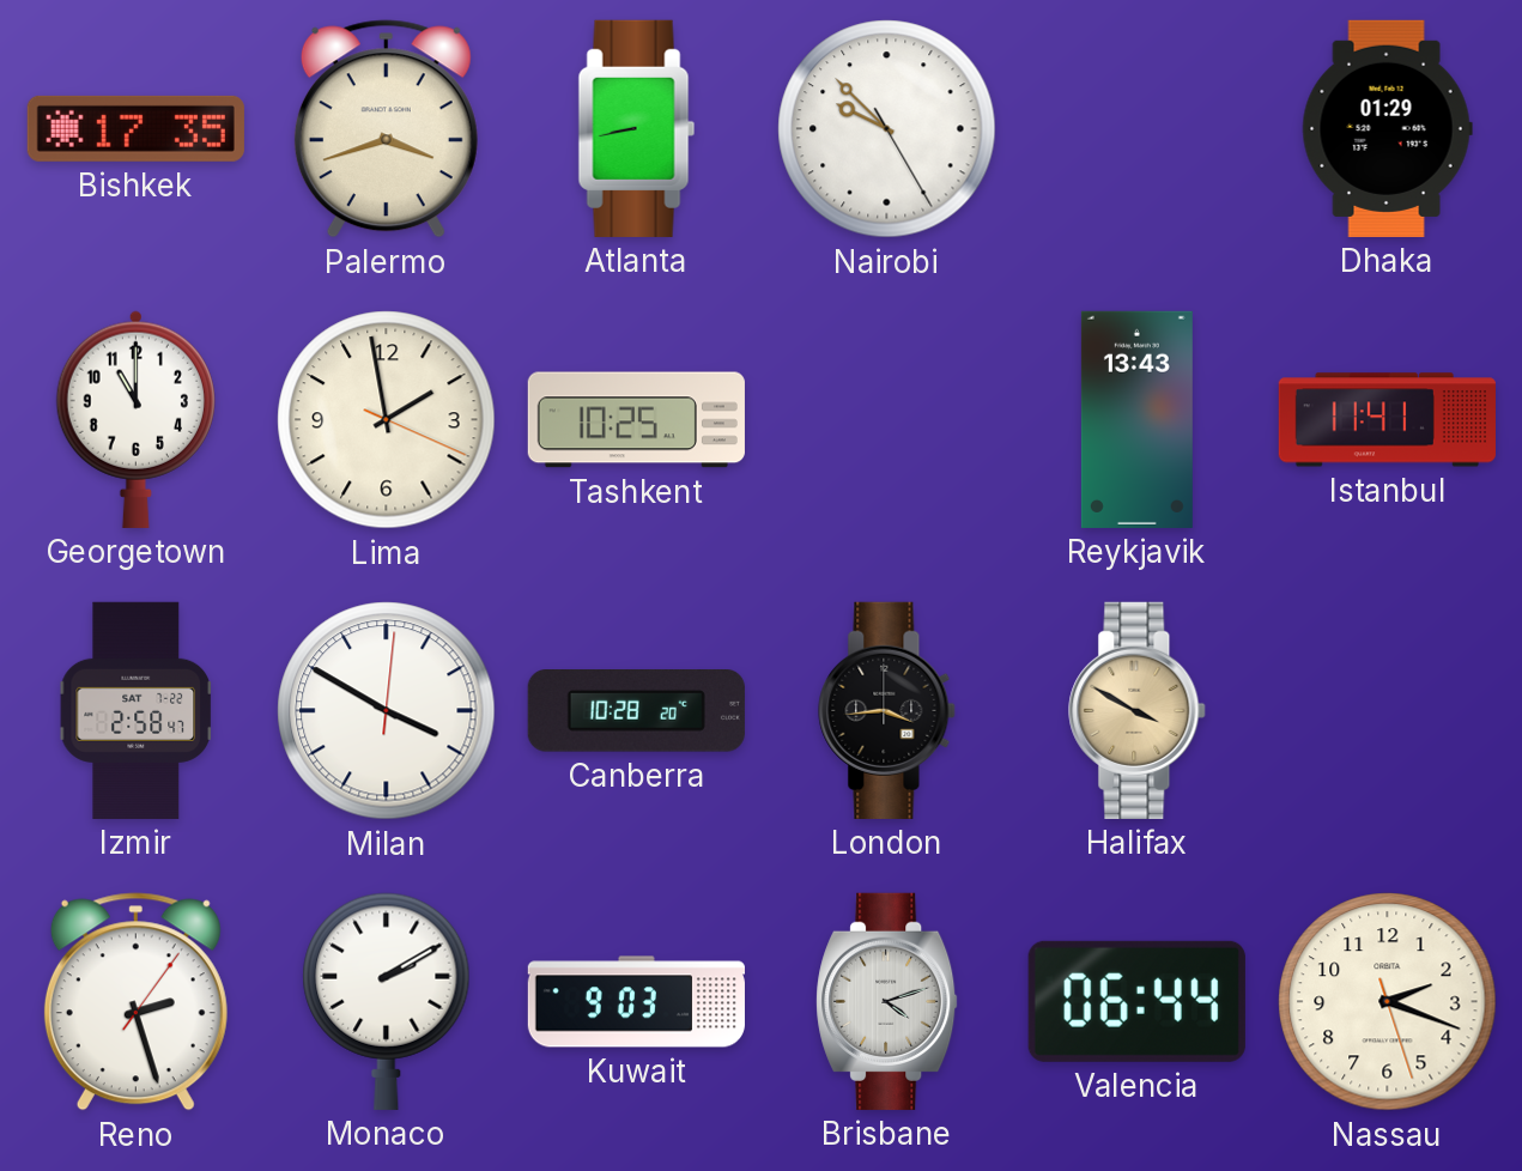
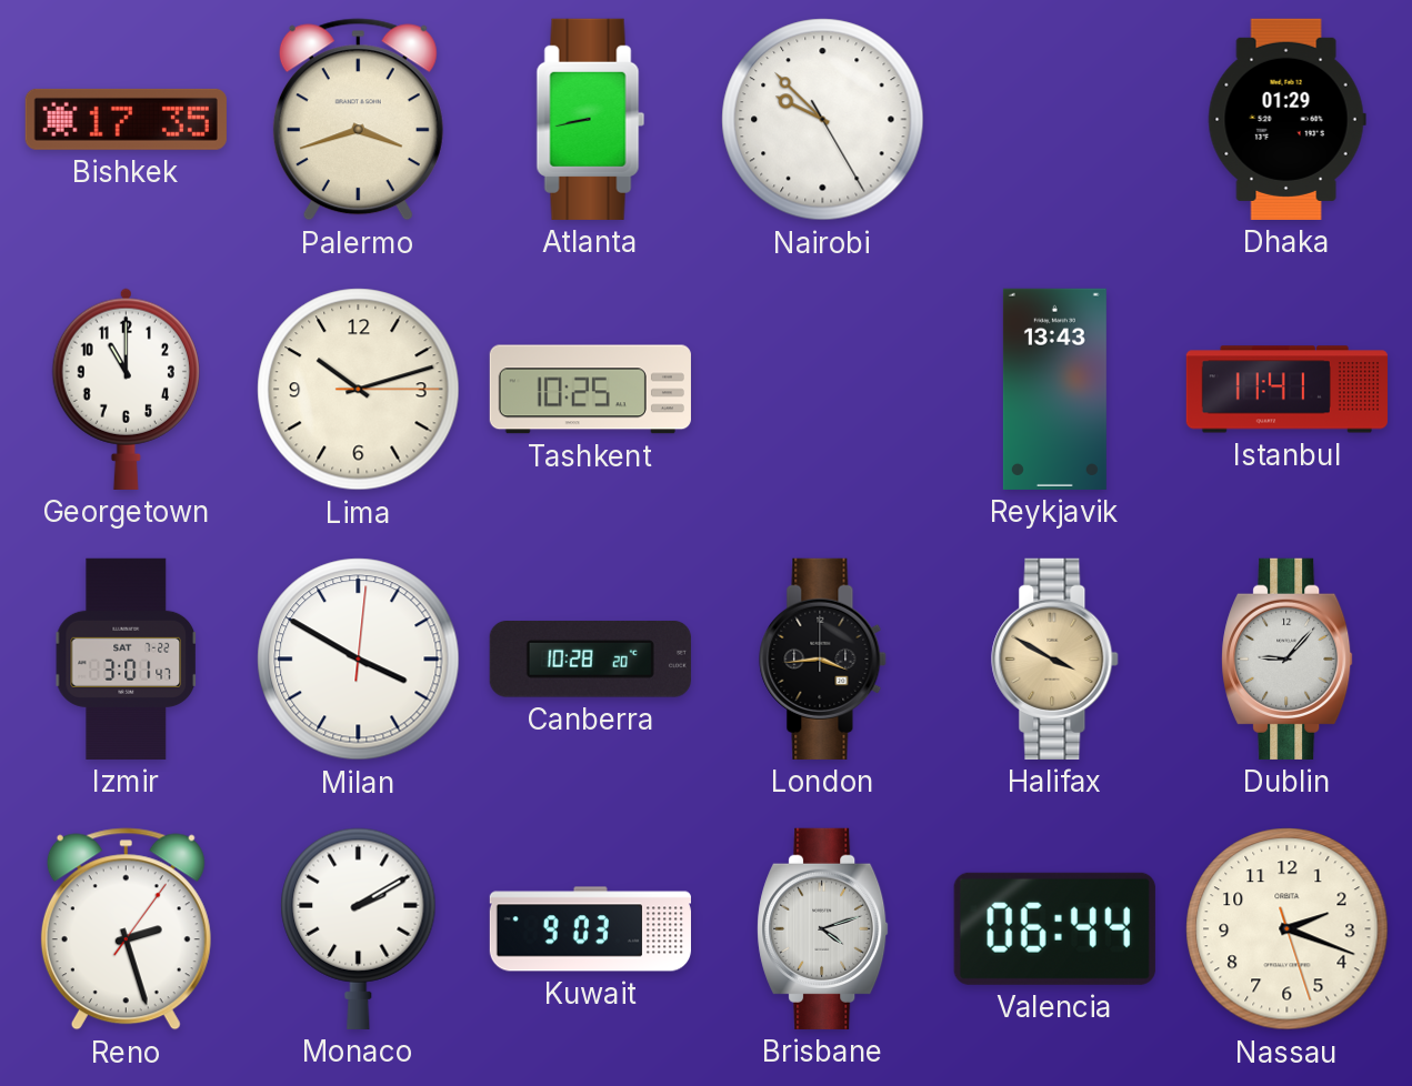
Lima: 1:58 -> 10:12
Izmir: 2:58 -> 3:01
Dublin: none -> 9:07
